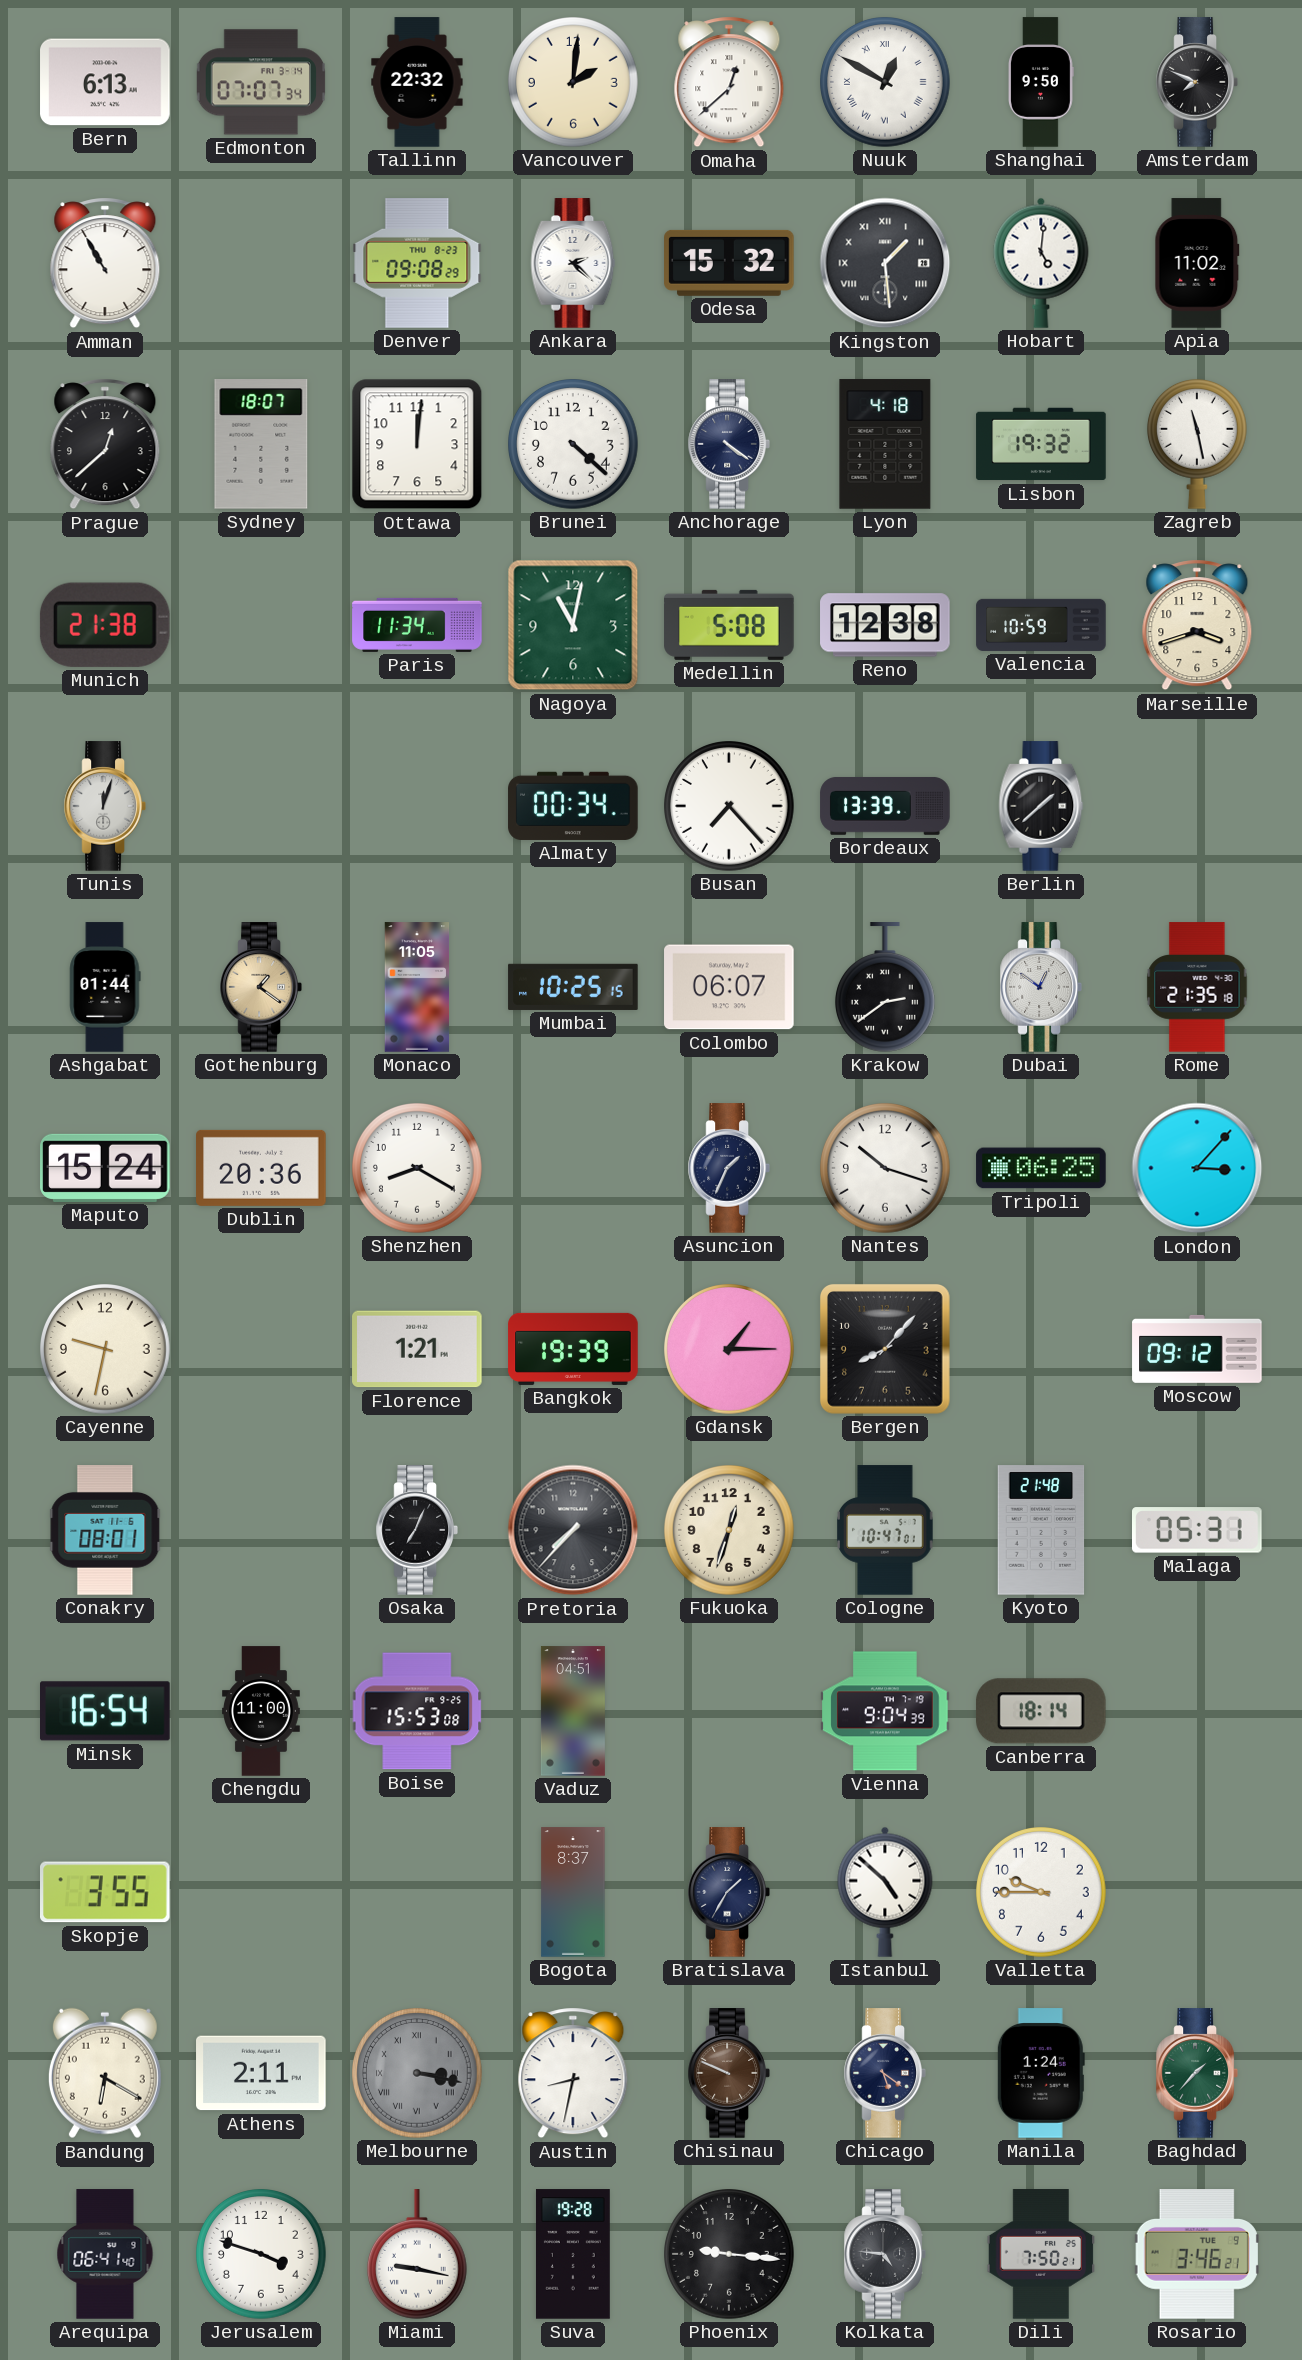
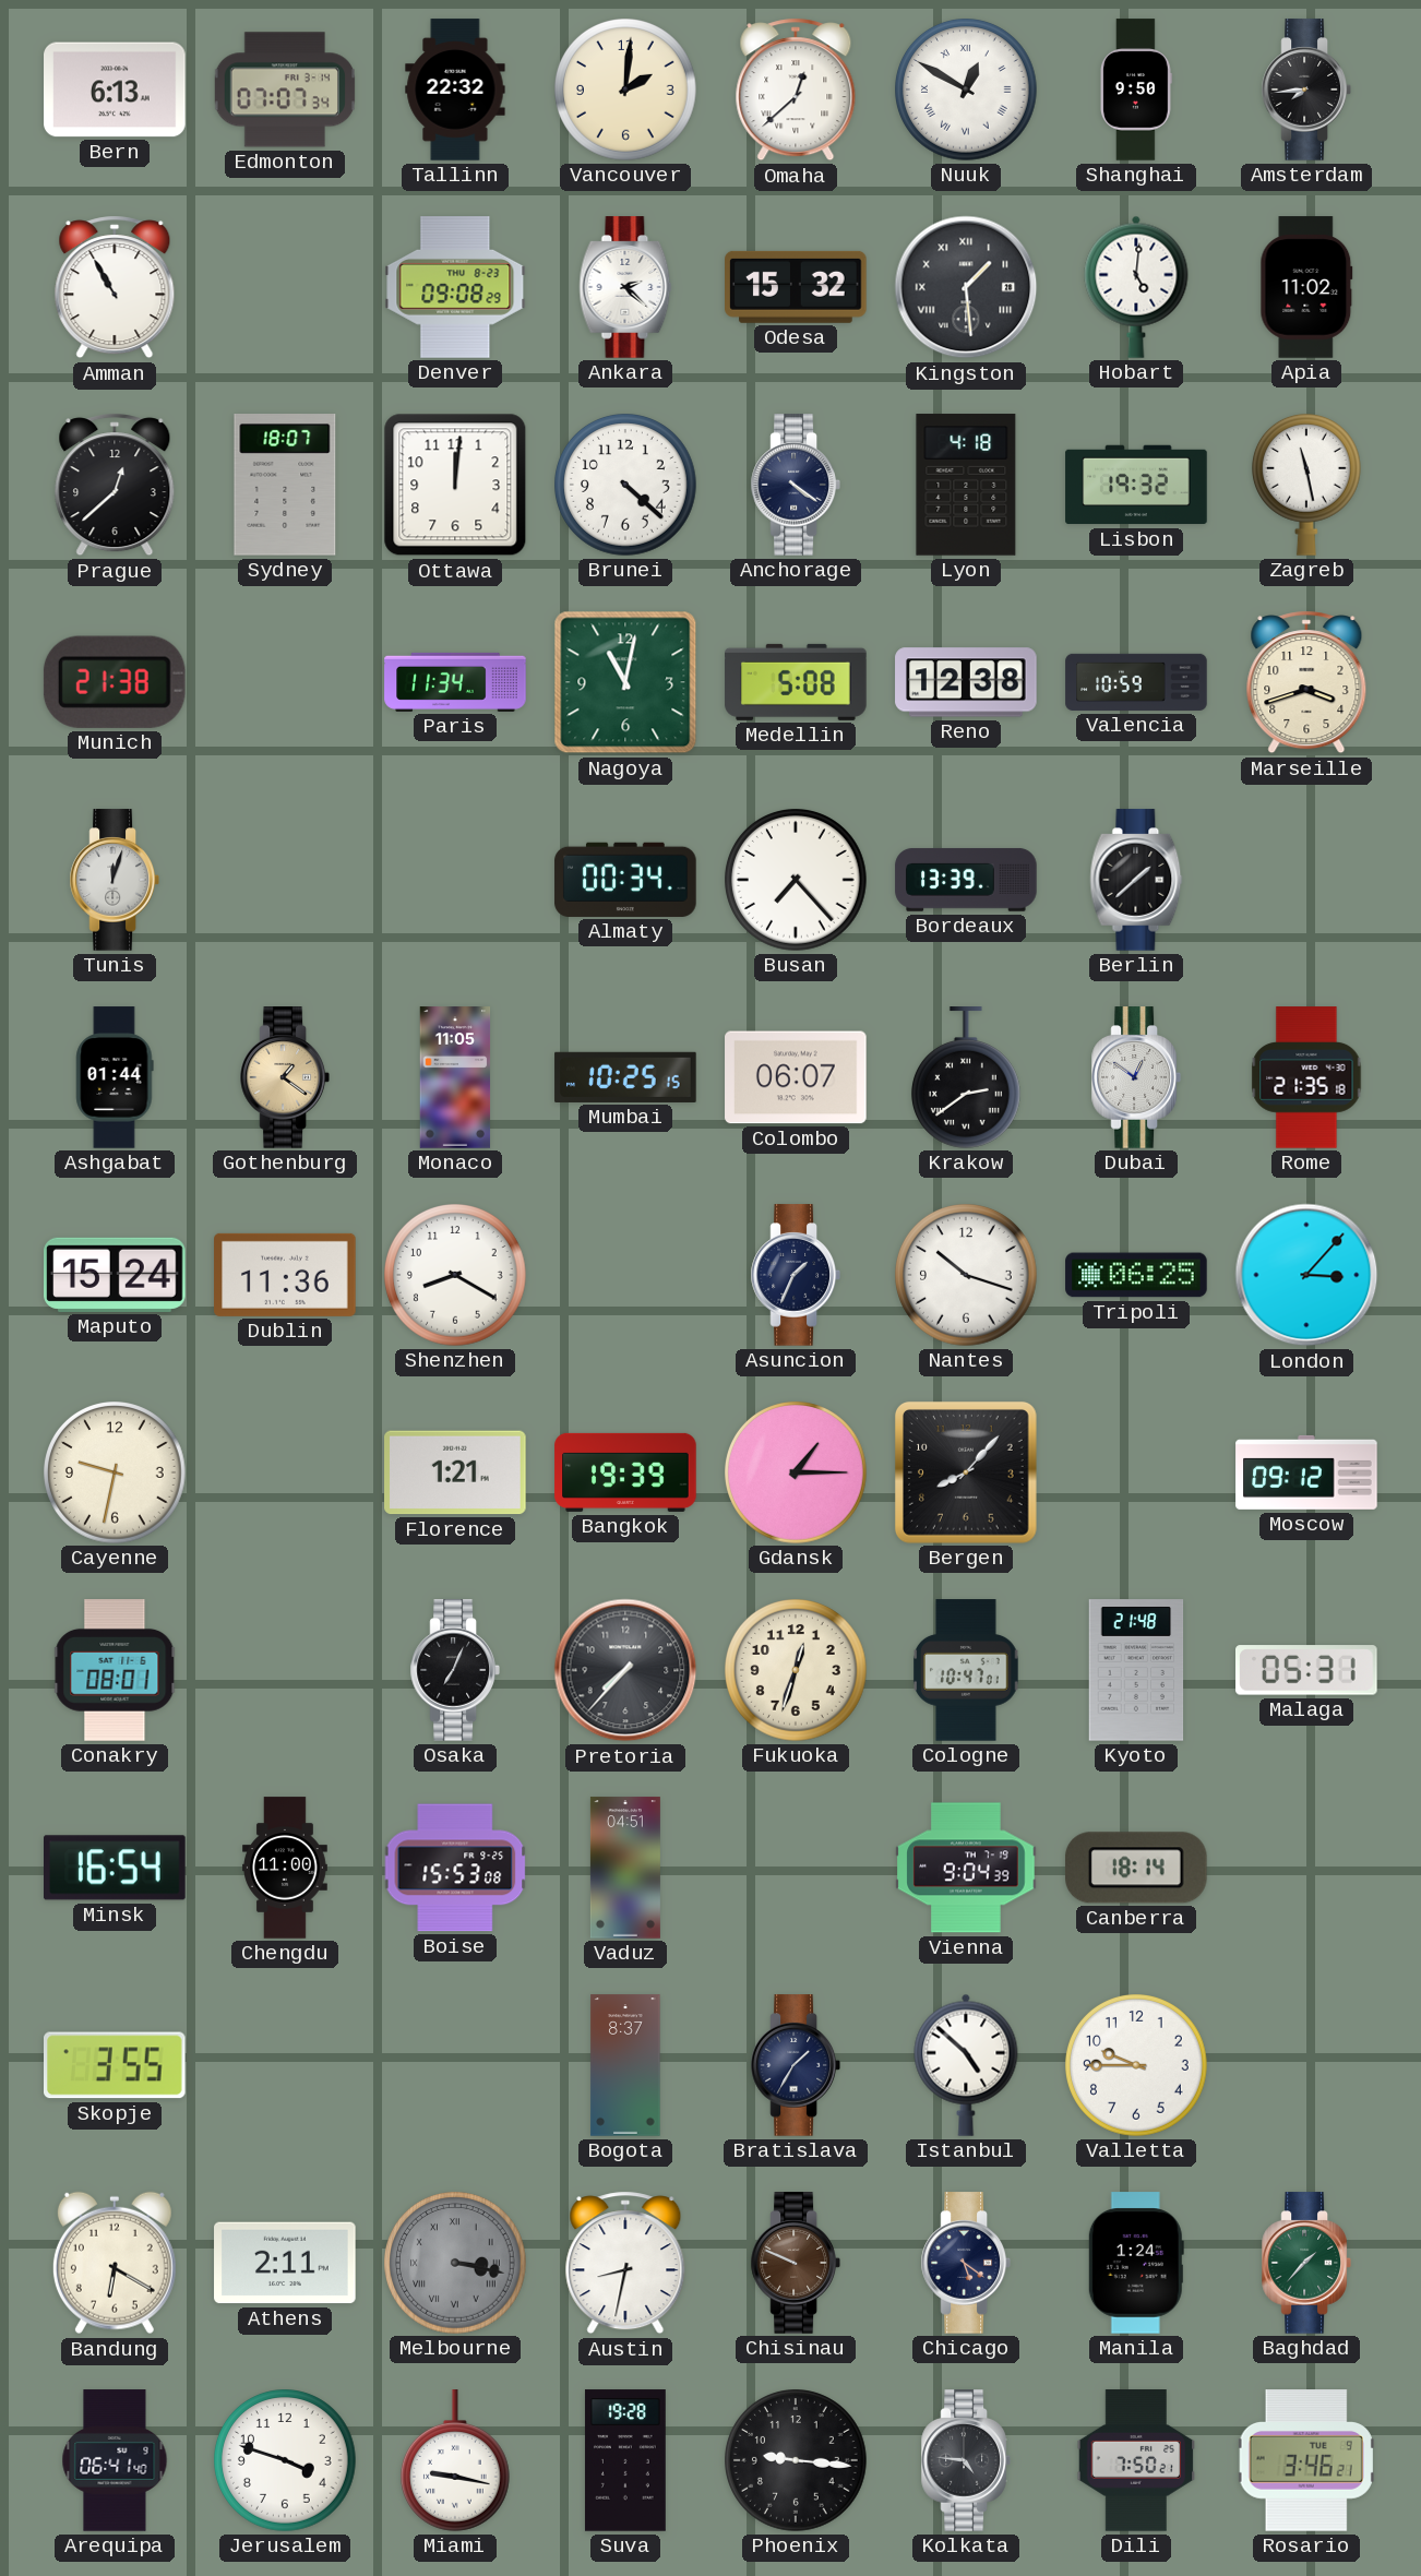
Amsterdam: 7:49 -> 7:44
Dublin: 20:36 -> 11:36
